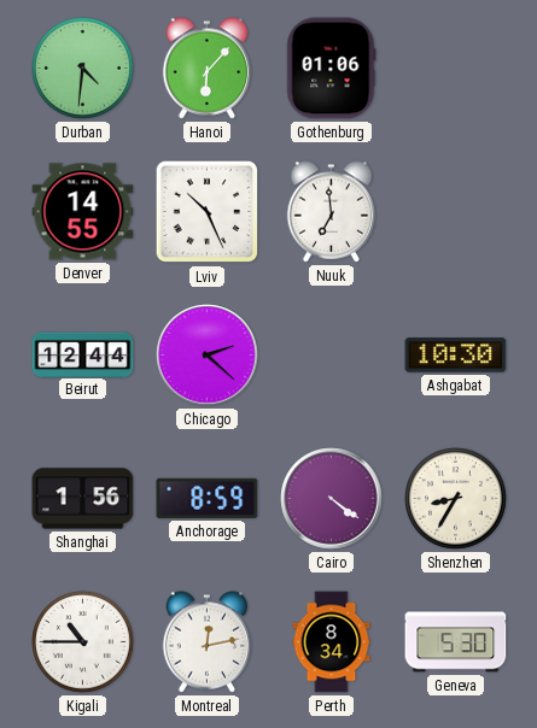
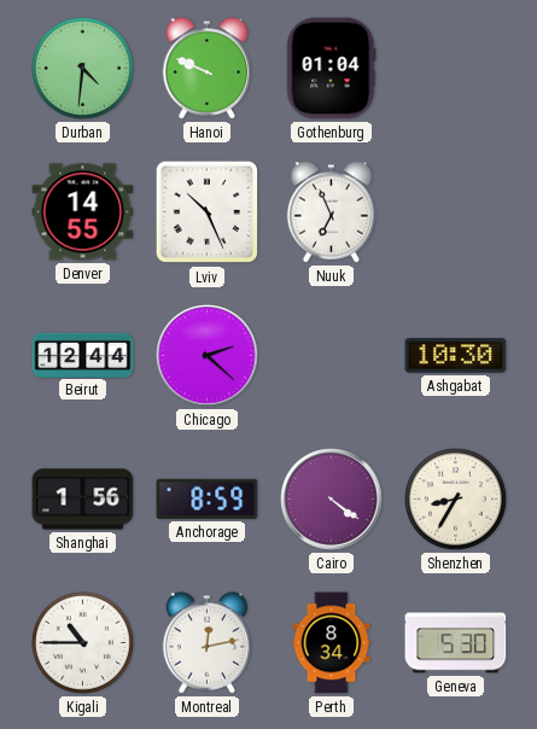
Hanoi: 6:07 -> 9:49
Gothenburg: 01:06 -> 01:04
Nuuk: 6:59 -> 6:56
